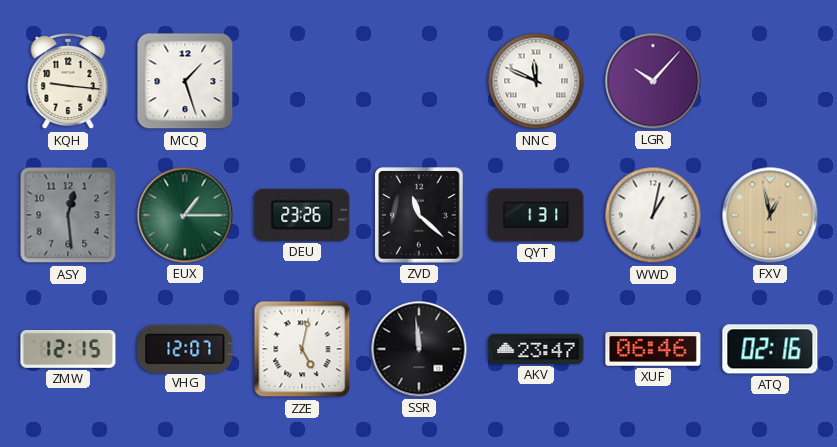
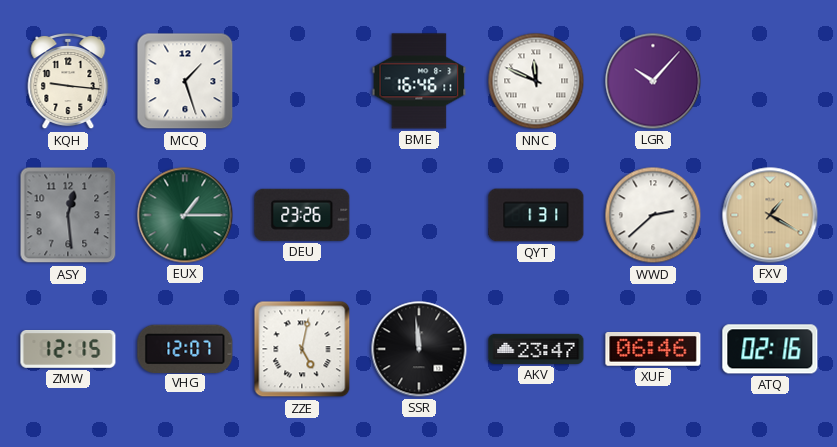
BME: none -> 16:46
ZVD: 11:22 -> none
WWD: 1:02 -> 2:38
FXV: 12:58 -> 1:20
